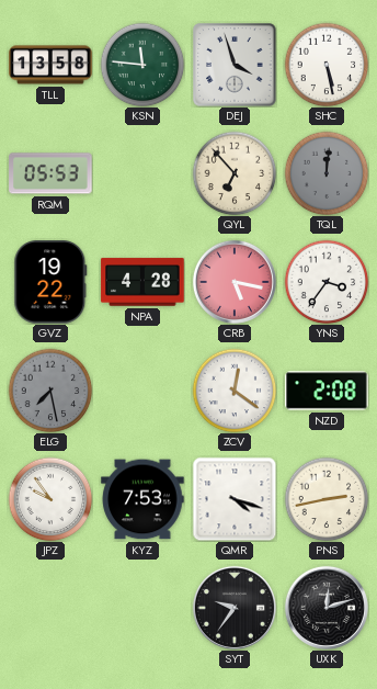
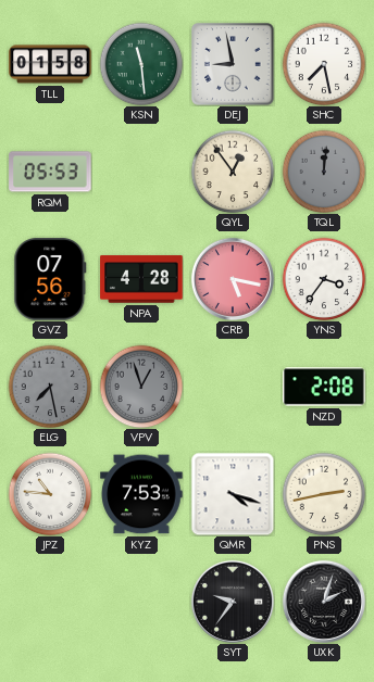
TLL: 13:58 -> 01:58
KSN: 11:46 -> 11:29
DEJ: 3:57 -> 8:58
SHC: 5:28 -> 7:28
QYL: 6:53 -> 12:54
GVZ: 19:22 -> 07:56
VPV: none -> 12:57
ZCV: 12:21 -> none
JPZ: 9:54 -> 10:46
UXK: 12:12 -> 2:03
